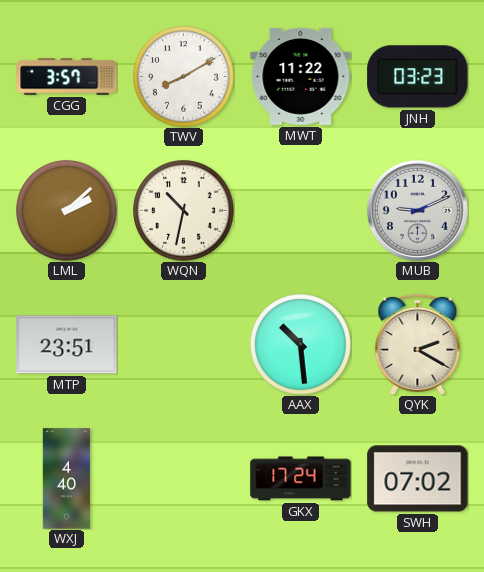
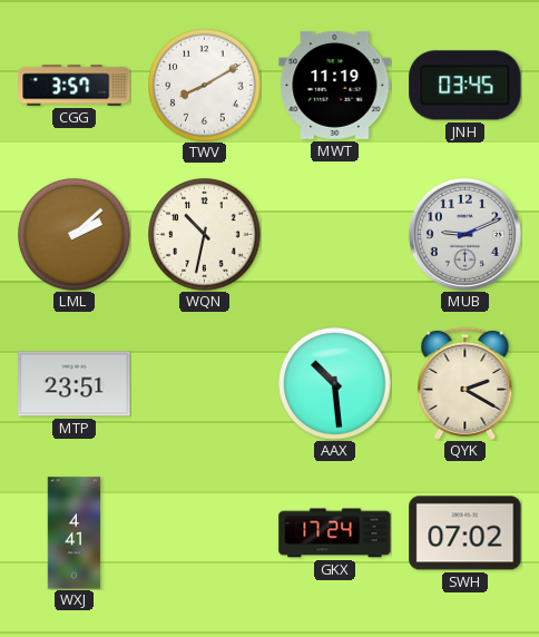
MWT: 11:22 -> 11:19
JNH: 03:23 -> 03:45
WXJ: 4:40 -> 4:41
